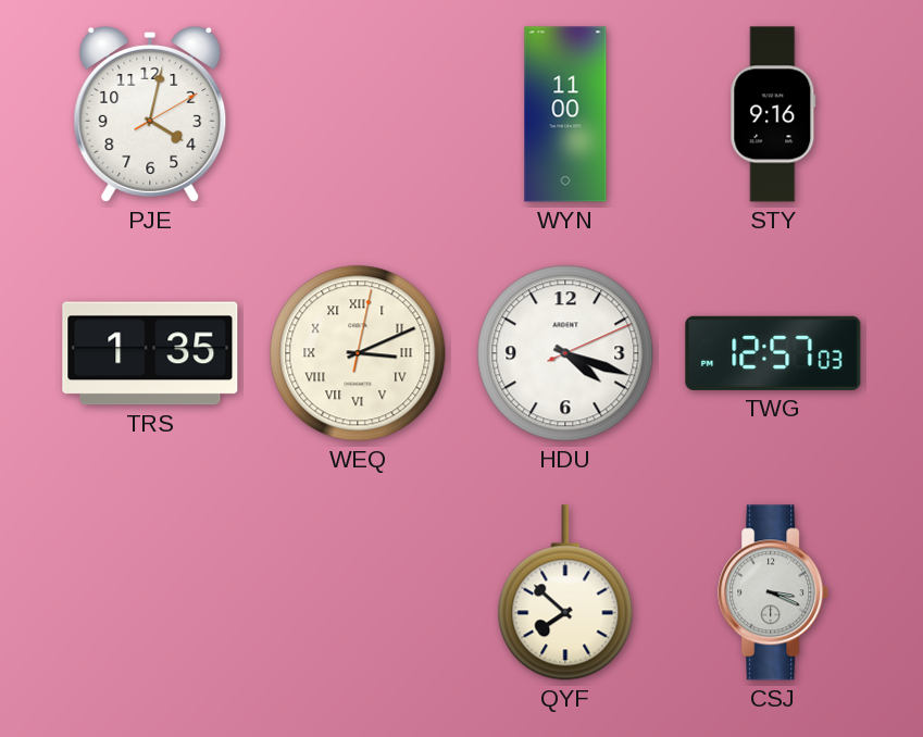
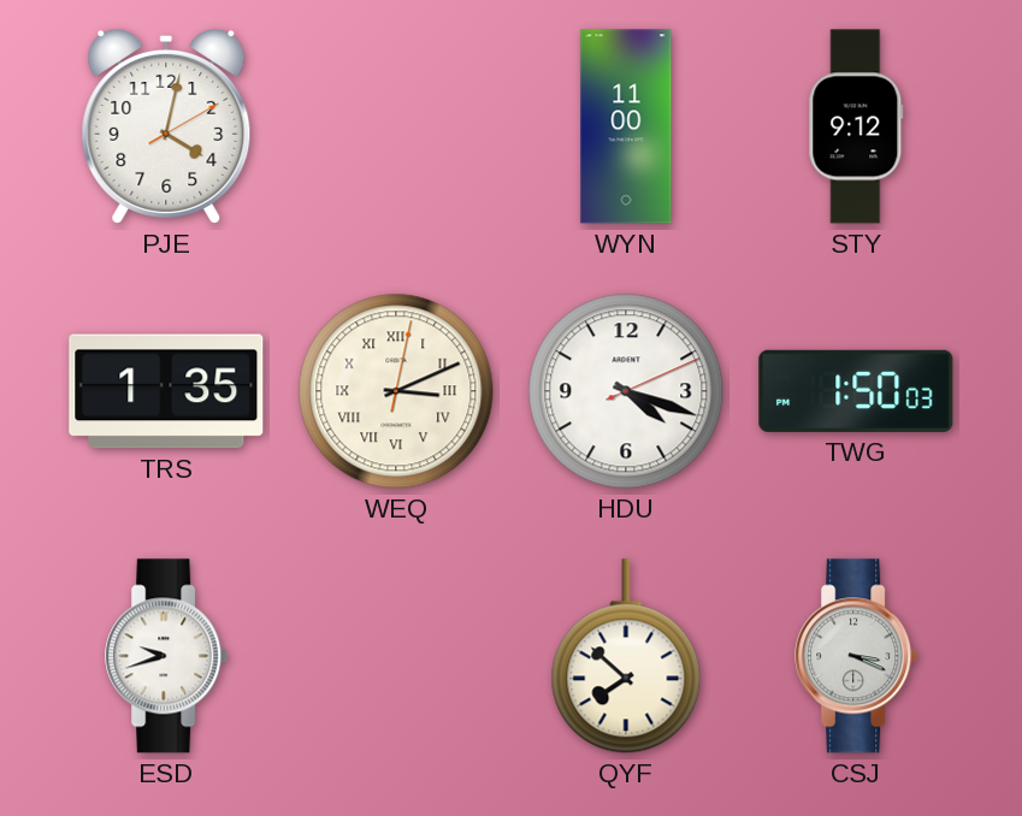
STY: 9:16 -> 9:12
TWG: 12:57 -> 1:50
ESD: none -> 9:42
